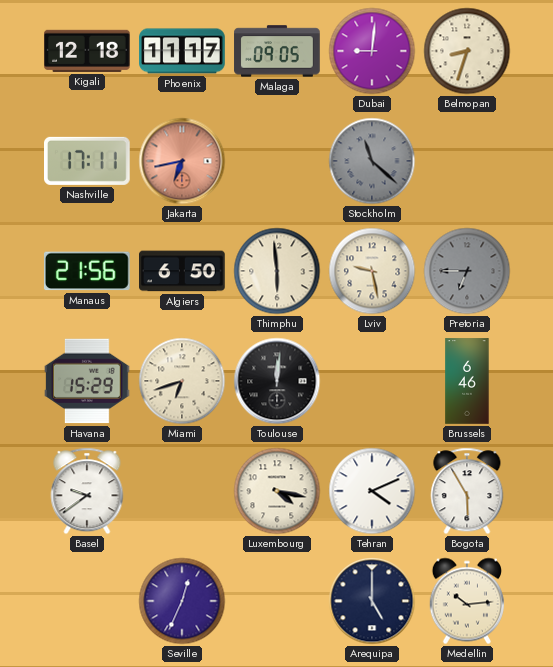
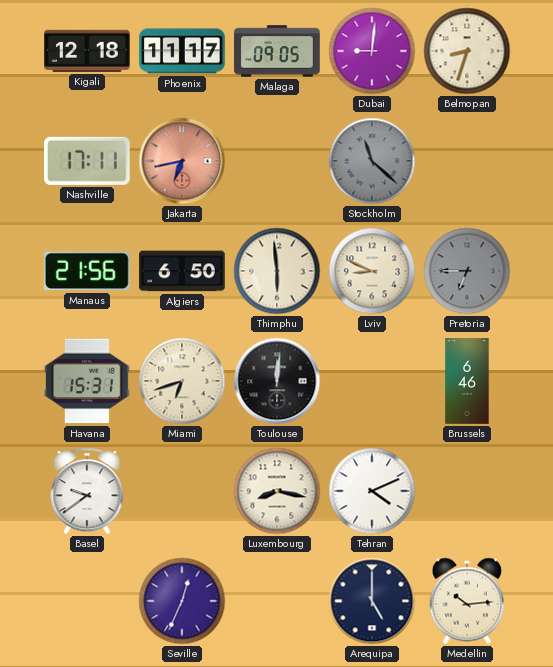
Lviv: 9:28 -> 8:49
Havana: 15:29 -> 15:31
Luxembourg: 4:17 -> 8:17
Bogota: 5:55 -> none
